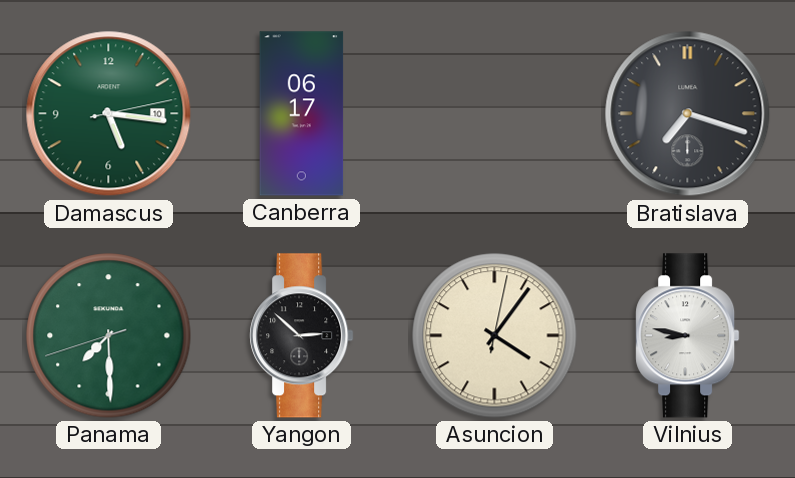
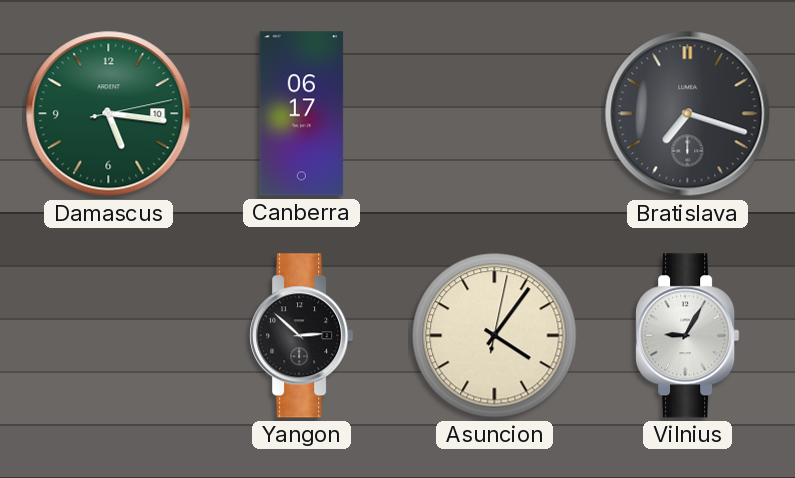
Panama: 7:29 -> none
Vilnius: 8:47 -> 9:05
